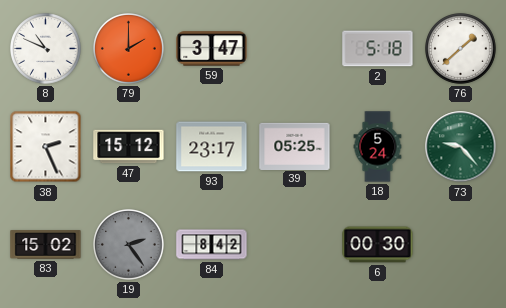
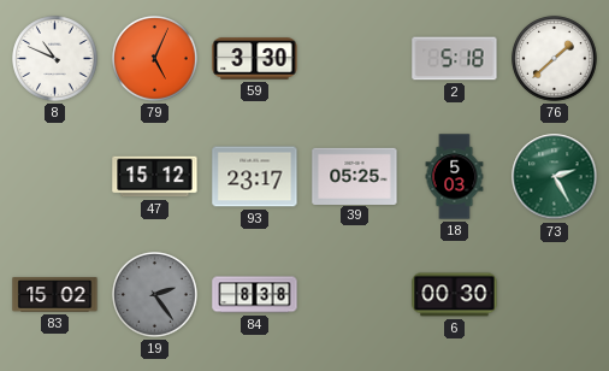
79: 2:00 -> 5:04
59: 3:47 -> 3:30
38: 2:26 -> none
18: 5:24 -> 5:03
73: 9:23 -> 2:25
84: 8:42 -> 8:38
